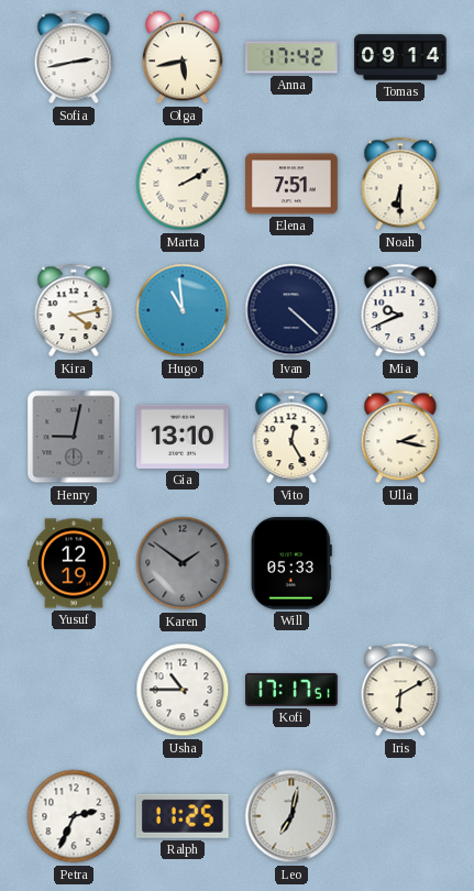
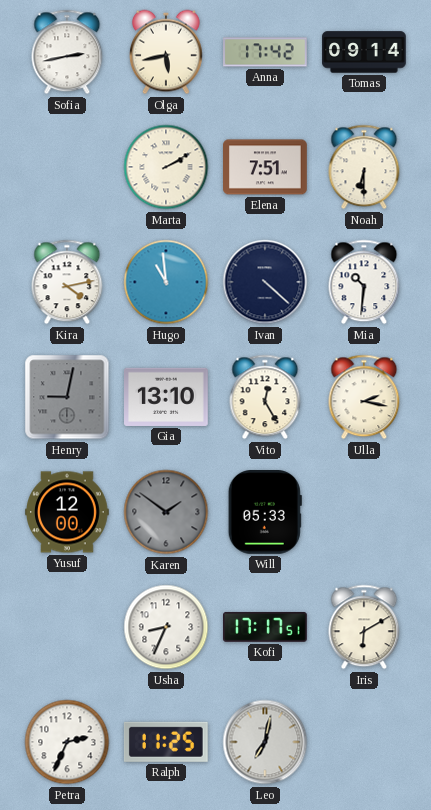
Mia: 9:41 -> 10:31
Yusuf: 12:19 -> 12:00
Usha: 10:45 -> 8:34
